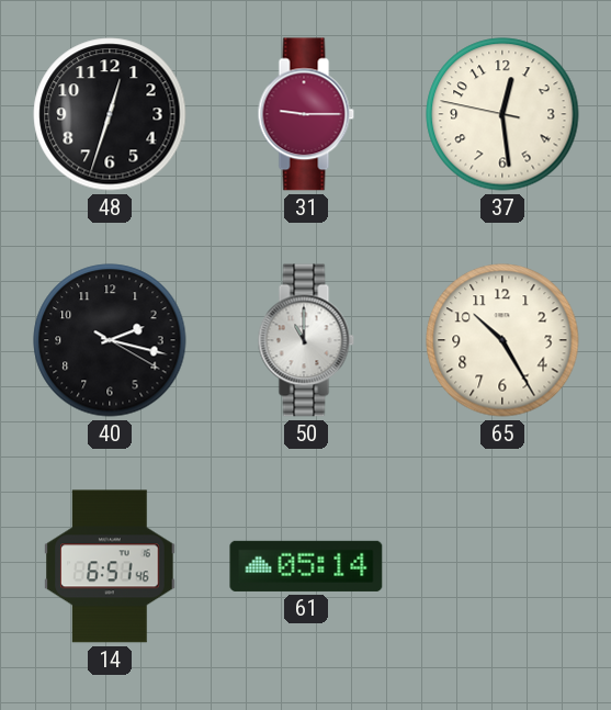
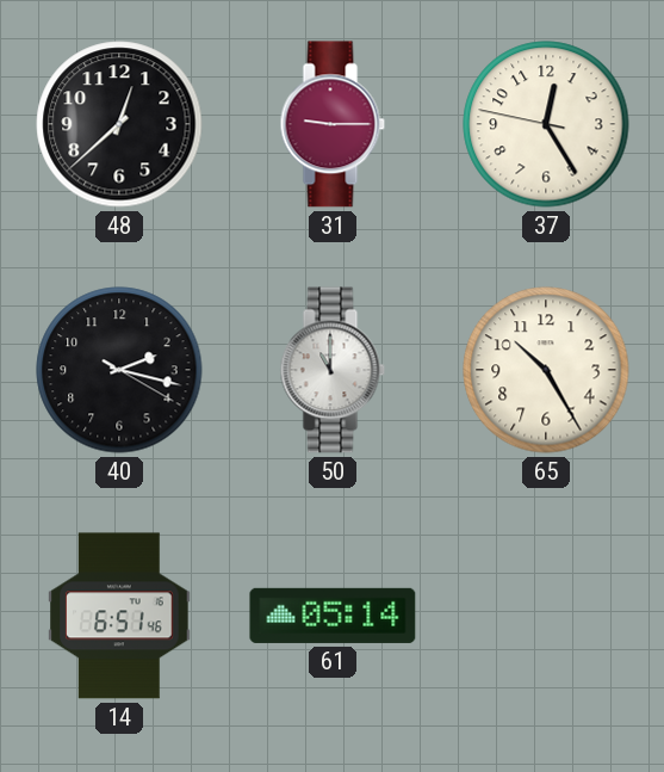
48: 12:33 -> 12:38
37: 12:28 -> 12:24
